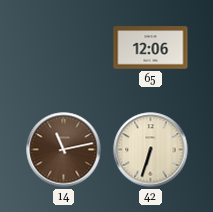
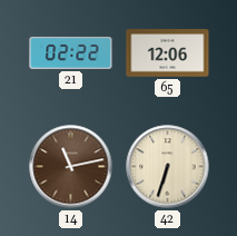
21: none -> 02:22
